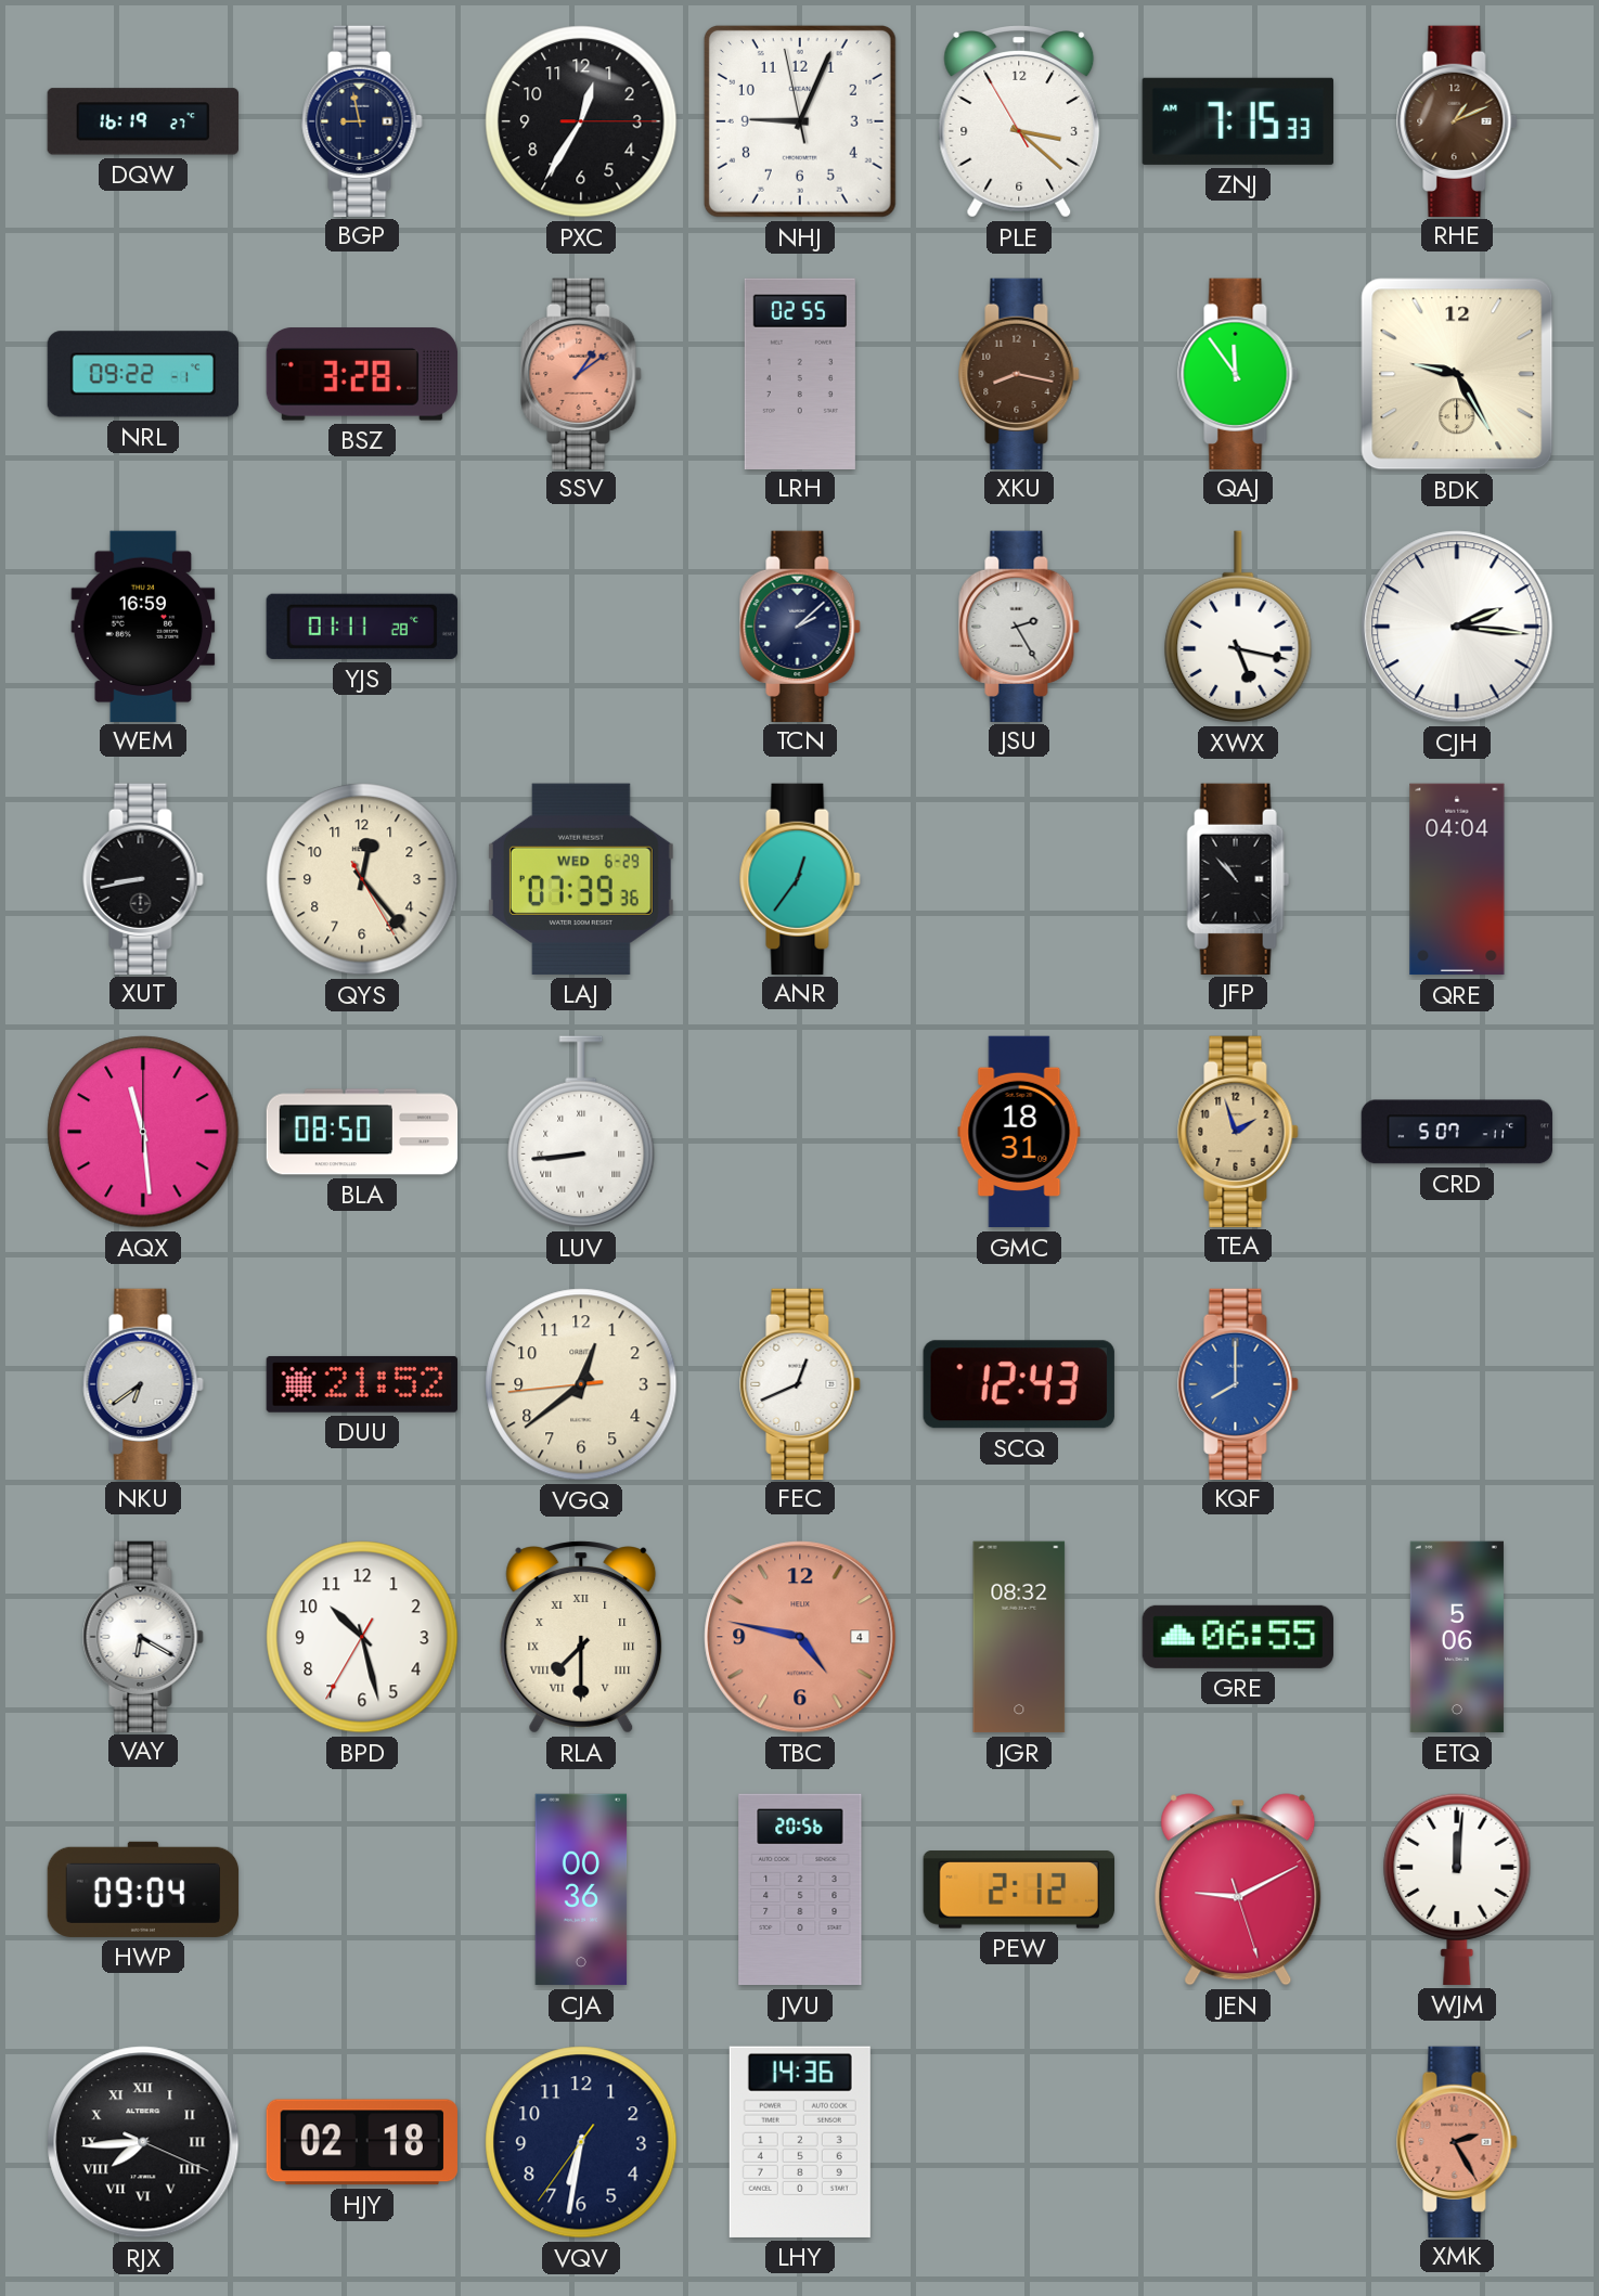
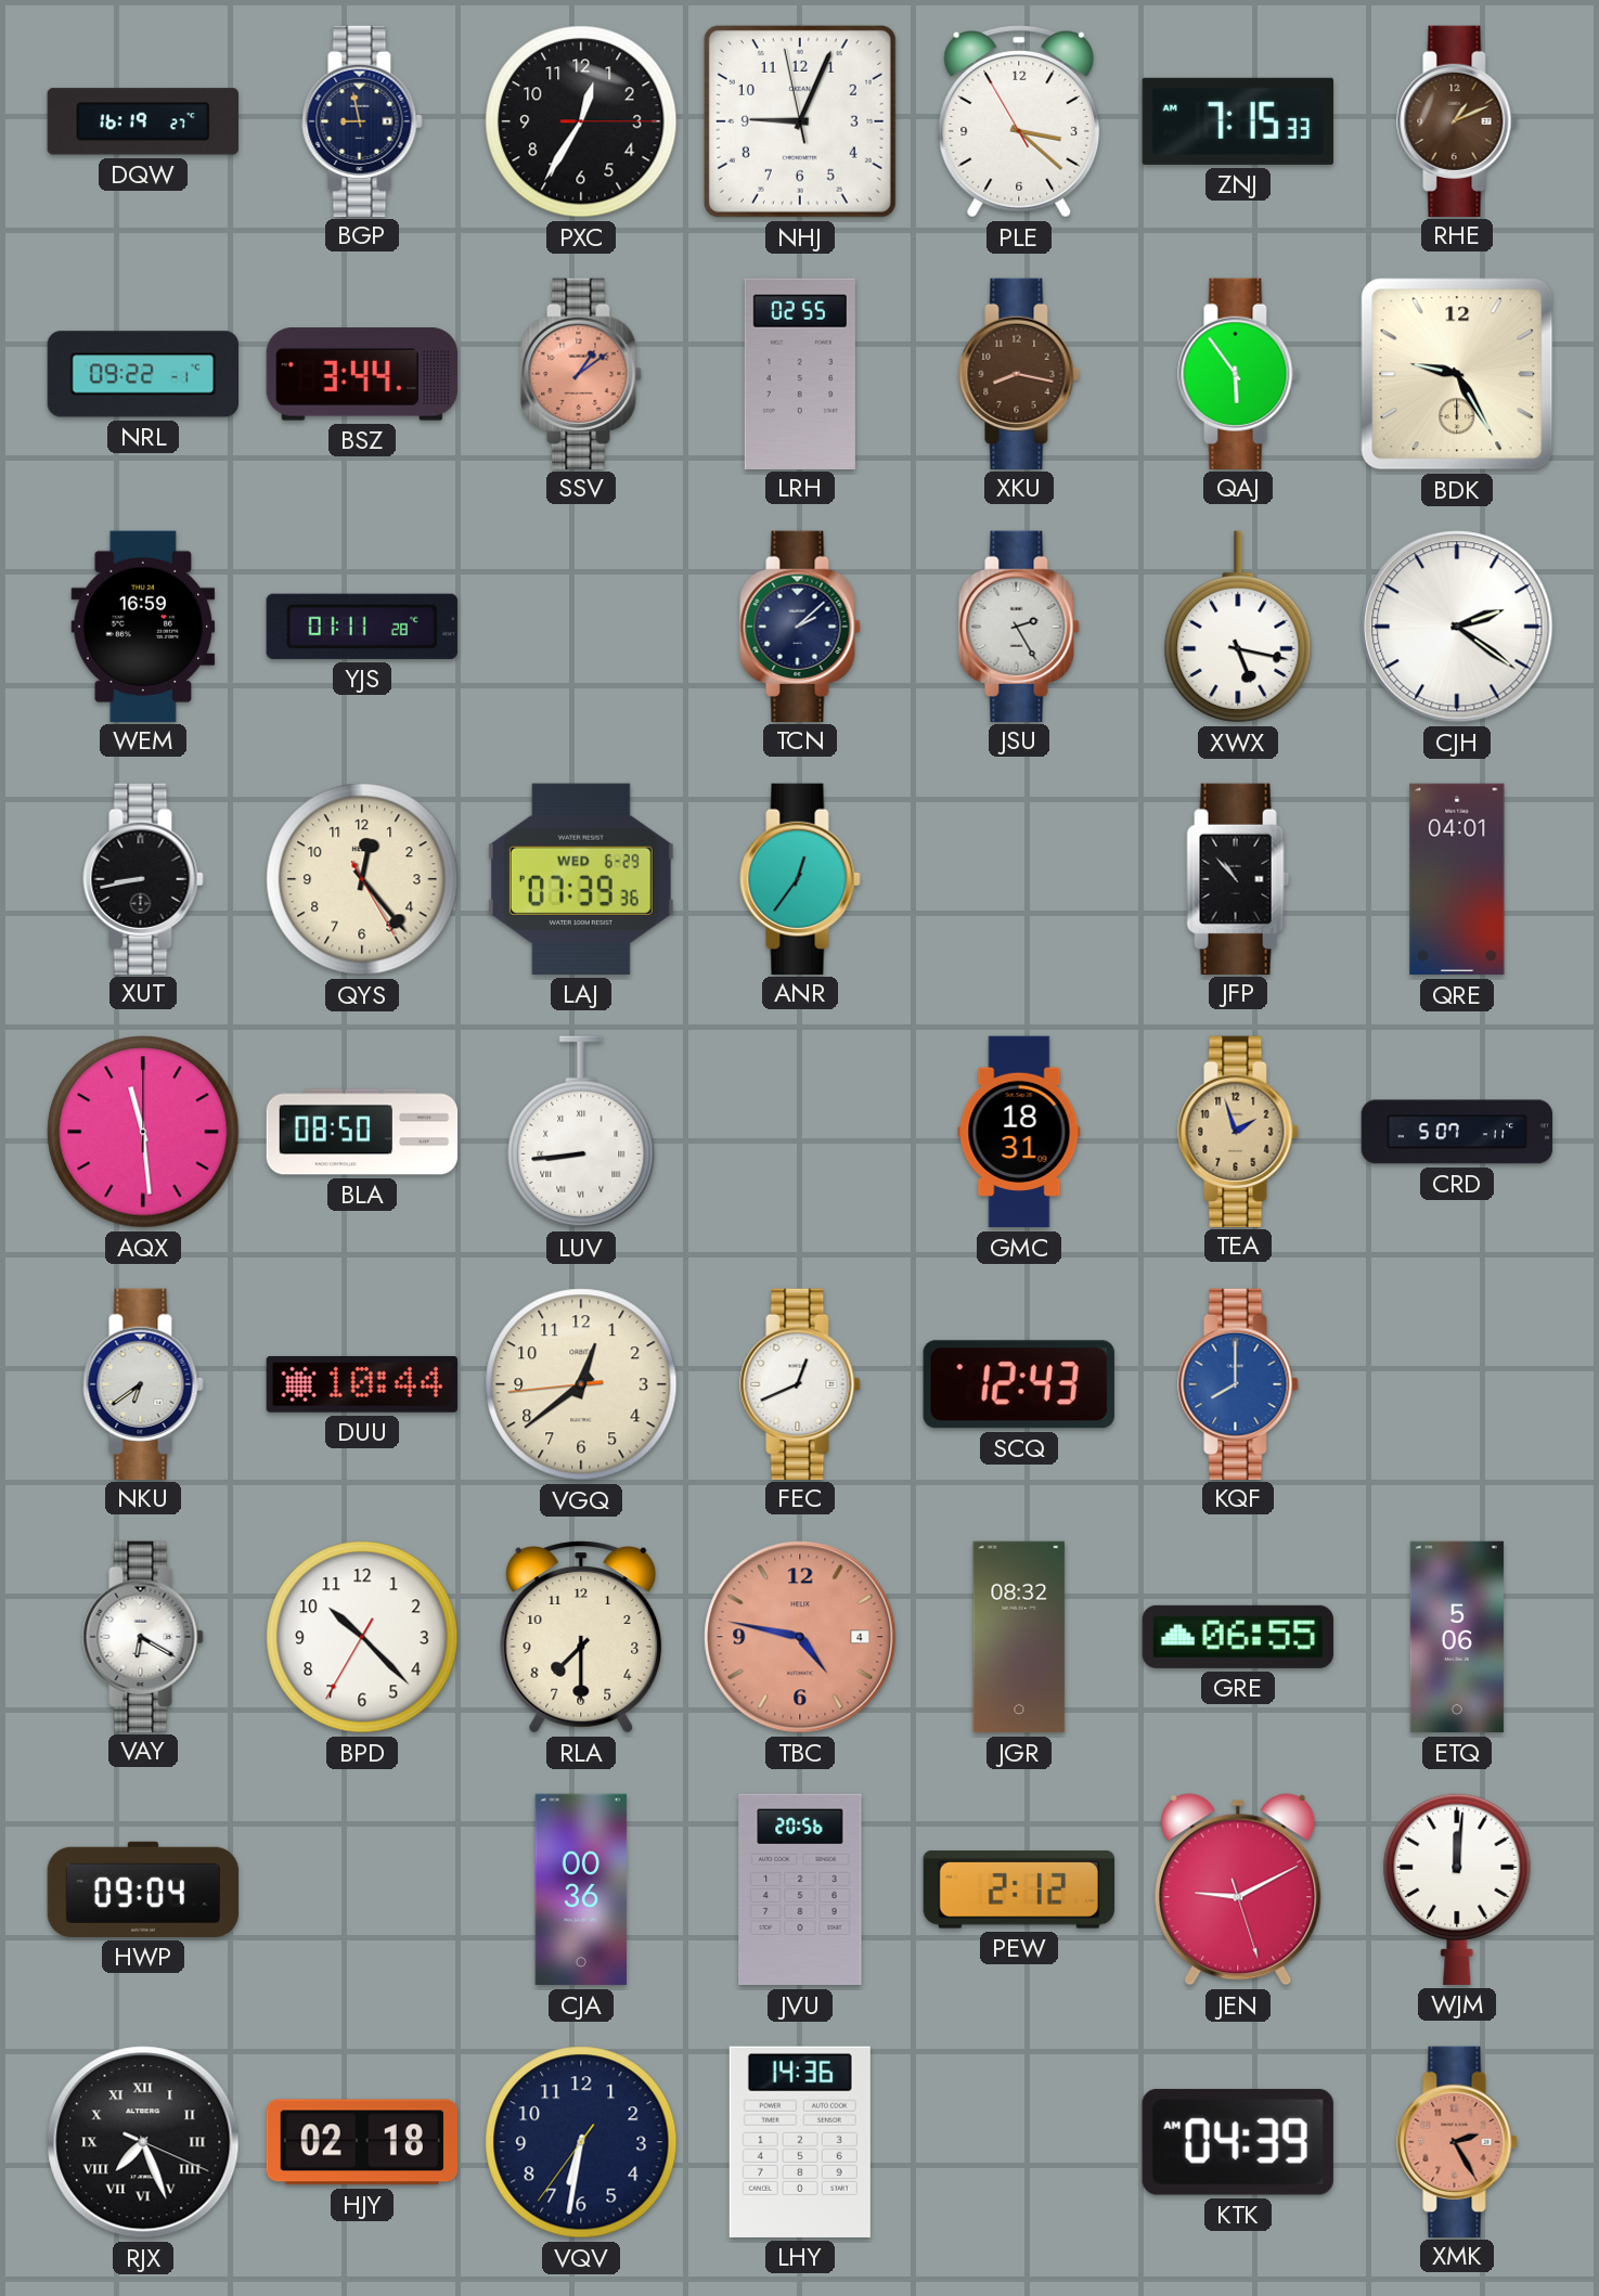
BSZ: 3:28 -> 3:44
QAJ: 11:54 -> 5:54
CJH: 2:16 -> 2:21
QRE: 04:04 -> 04:01
DUU: 21:52 -> 10:44
BPD: 10:27 -> 10:22
RLA numerals: Roman -> Arabic
RJX: 7:44 -> 7:26
KTK: none -> 04:39
